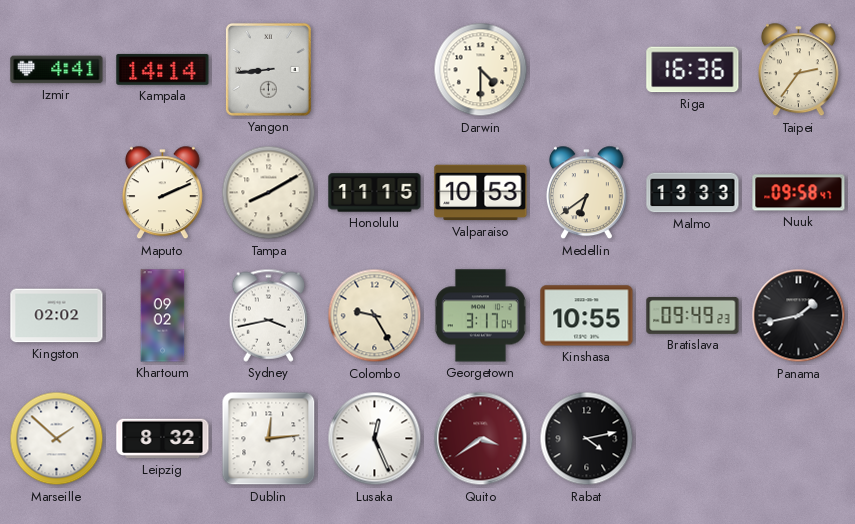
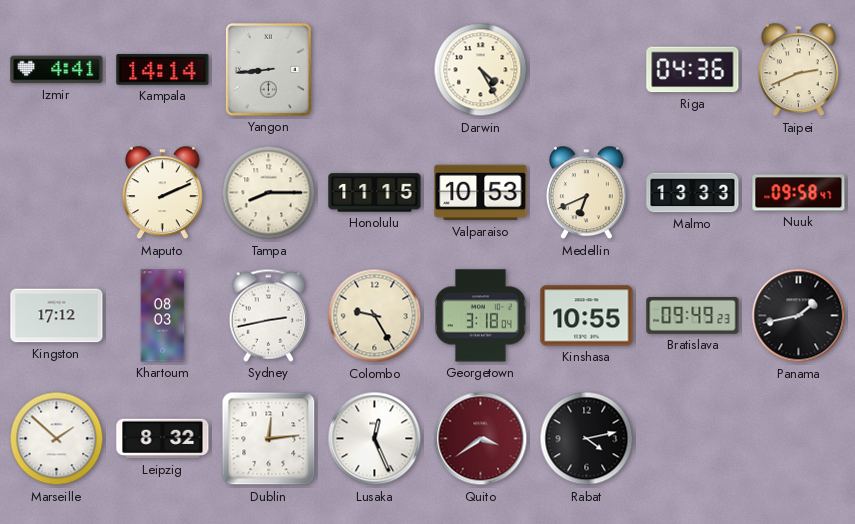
Darwin: 4:30 -> 4:25
Riga: 16:36 -> 04:36
Taipei: 2:36 -> 2:41
Tampa: 8:10 -> 8:15
Medellin: 6:39 -> 6:41
Kingston: 02:02 -> 17:12
Khartoum: 09:02 -> 08:03
Sydney: 3:43 -> 2:43
Georgetown: 3:17 -> 3:18
